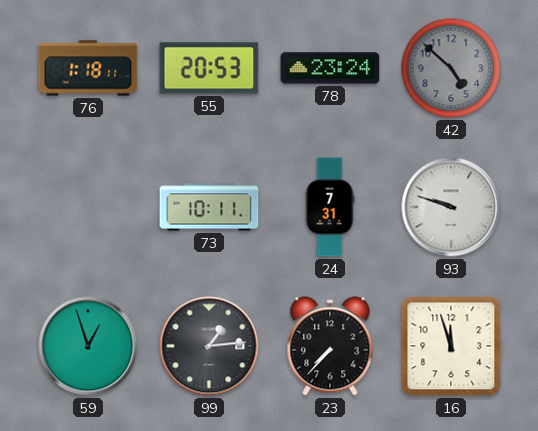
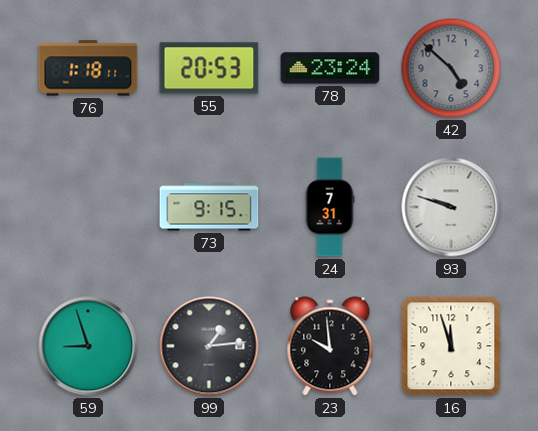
73: 10:11 -> 9:15
59: 12:57 -> 8:57
23: 7:37 -> 9:59
